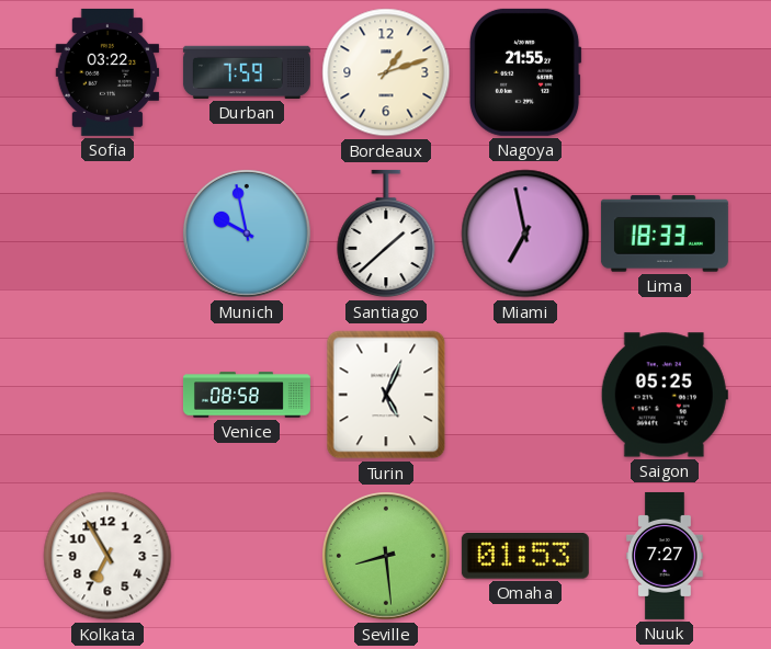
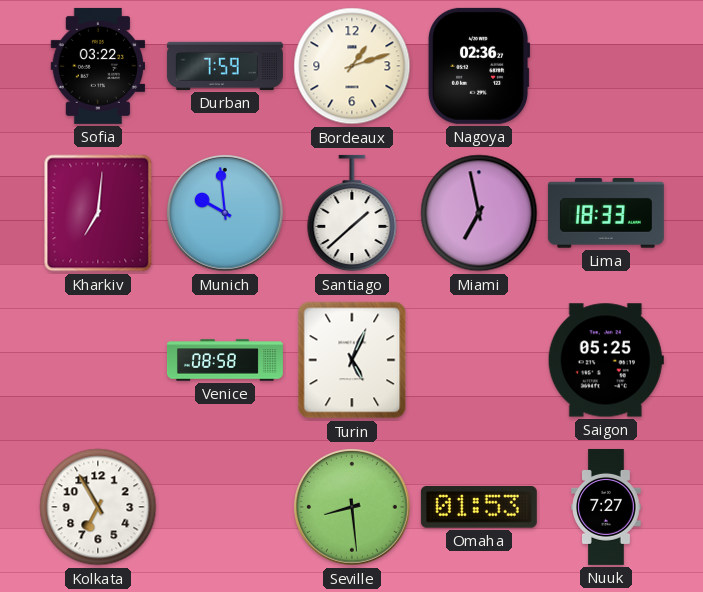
Nagoya: 21:55 -> 02:36
Kharkiv: none -> 7:01
Munich: 9:58 -> 9:59
